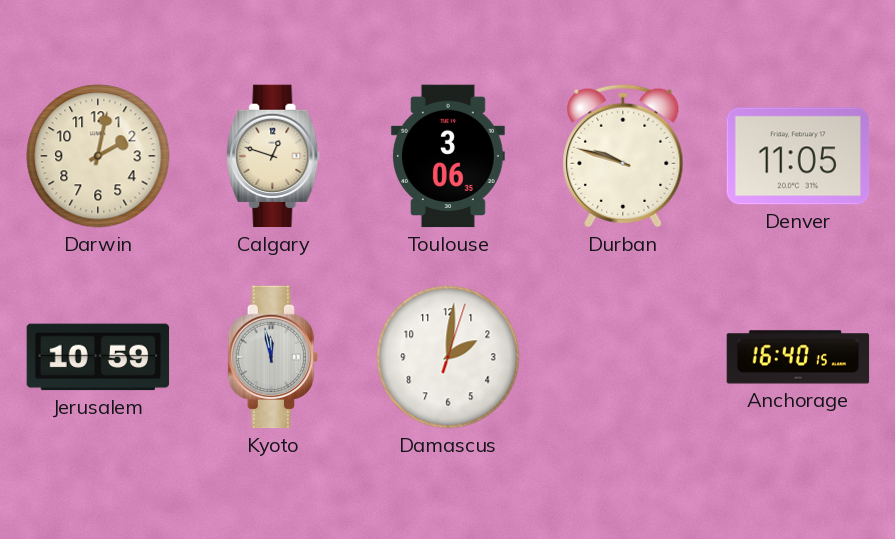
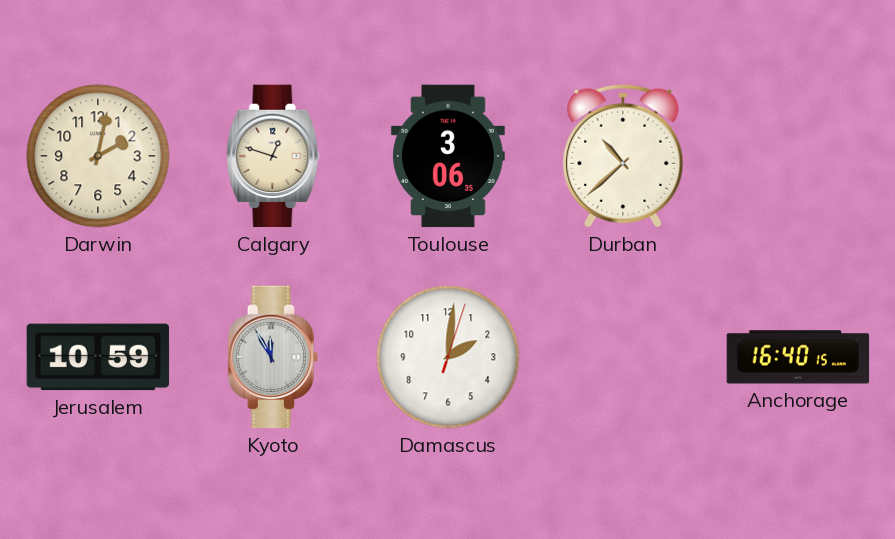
Durban: 9:48 -> 10:38
Denver: 11:05 -> none
Kyoto: 11:58 -> 11:55
